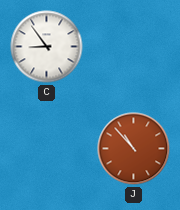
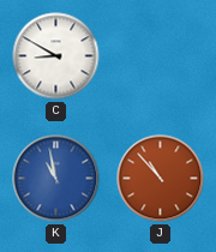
C: 8:54 -> 8:50
K: none -> 10:58
